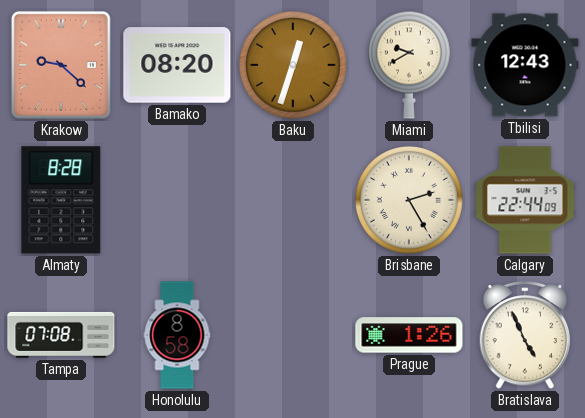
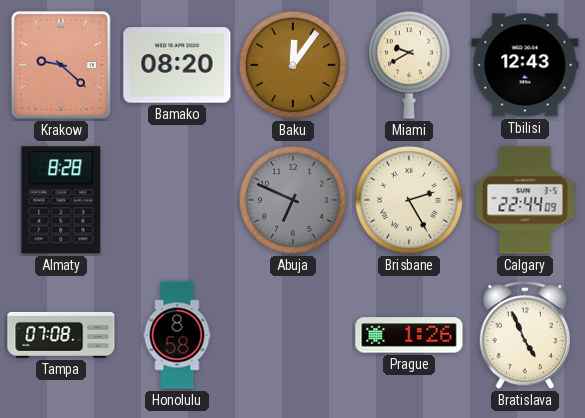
Baku: 12:33 -> 12:06
Abuja: none -> 6:49
